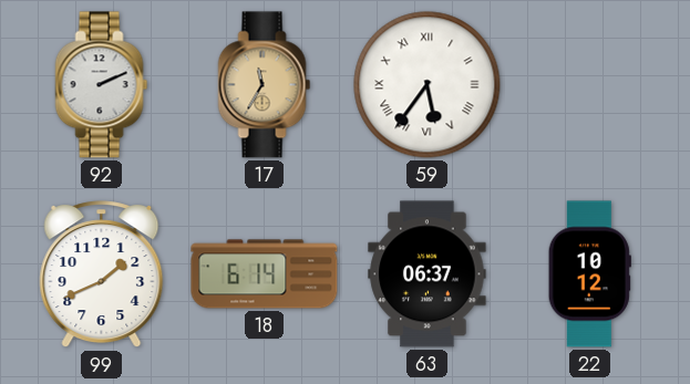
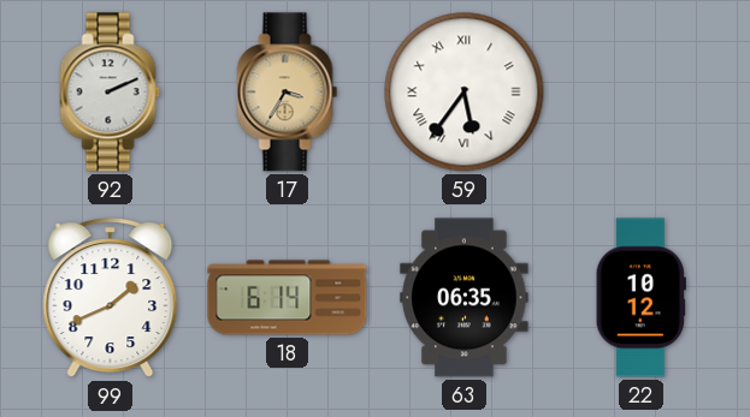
17: 11:35 -> 3:35
63: 06:37 -> 06:35
